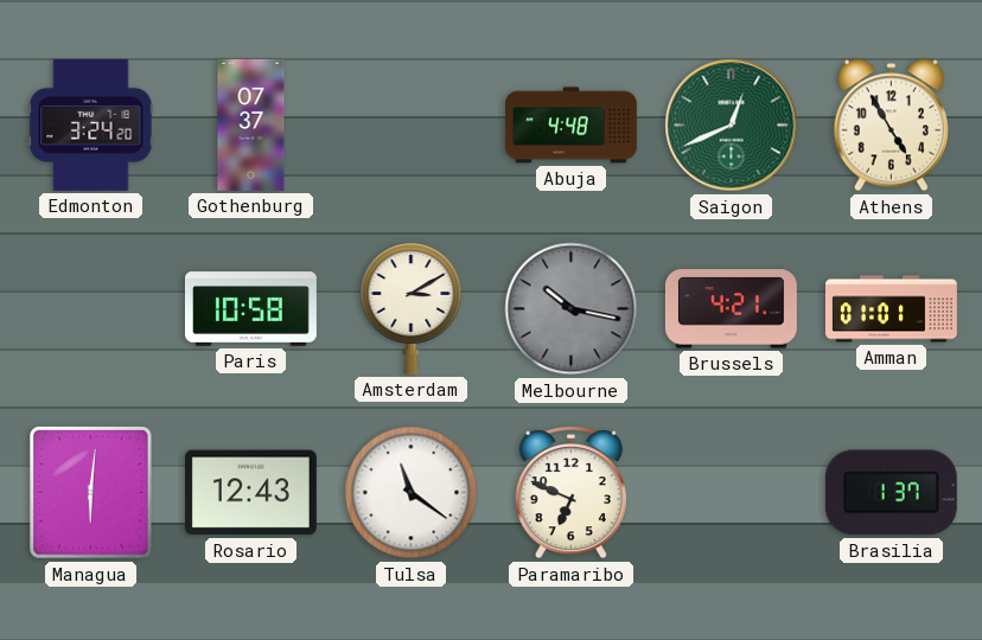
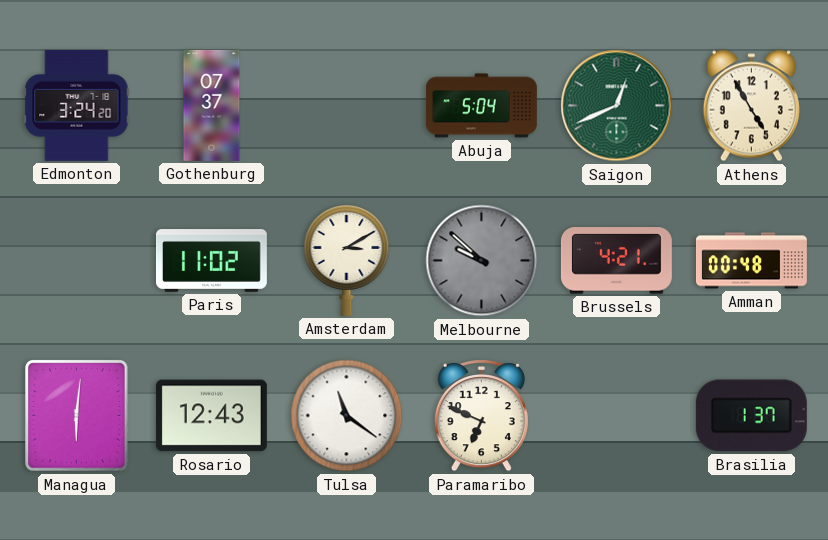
Abuja: 4:48 -> 5:04
Paris: 10:58 -> 11:02
Melbourne: 10:17 -> 9:52
Amman: 01:01 -> 00:48
